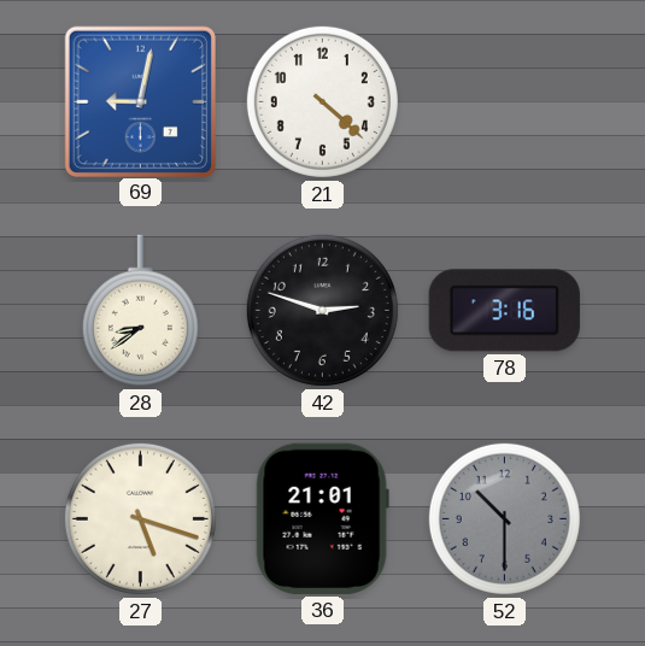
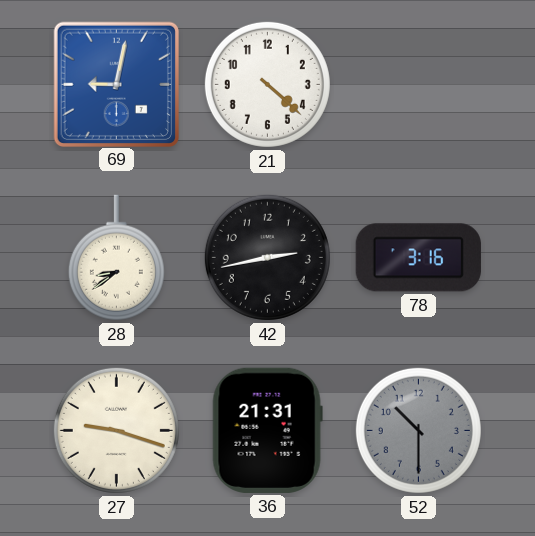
42: 2:48 -> 2:43
27: 5:18 -> 9:18
36: 21:01 -> 21:31
